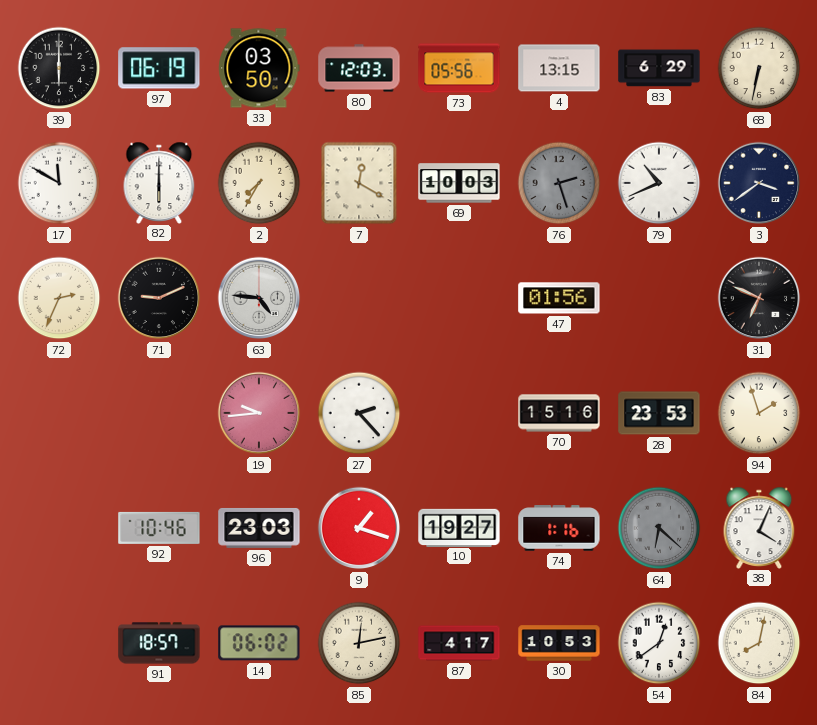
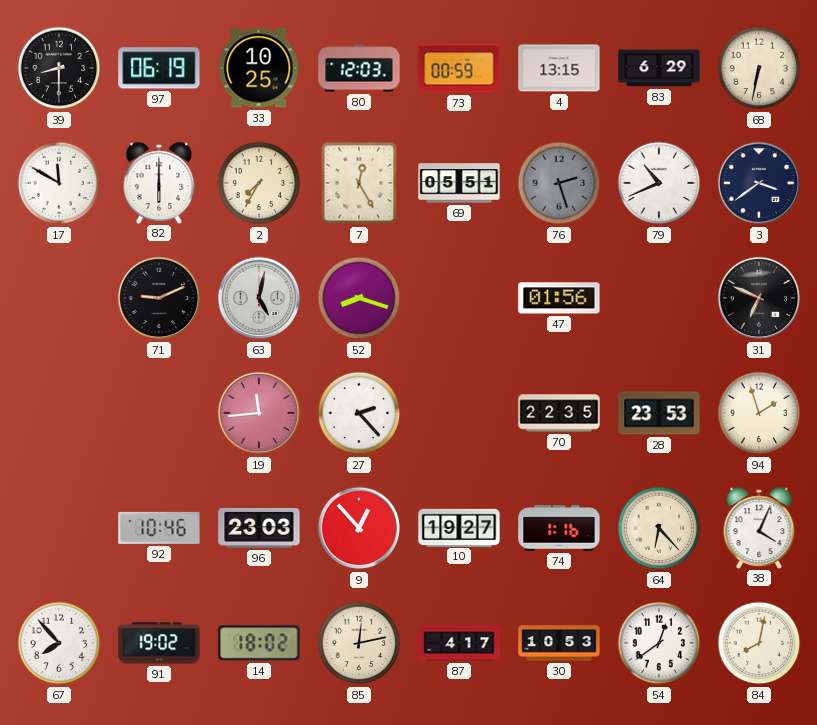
39: 6:00 -> 8:30
33: 03:50 -> 10:25
73: 05:56 -> 00:59
7: 12:20 -> 12:25
69: 10:03 -> 05:51
72: 2:34 -> none
63: 4:46 -> 5:02
52: none -> 8:18
19: 9:44 -> 11:44
70: 15:16 -> 22:35
9: 1:18 -> 12:53
64: 6:22 -> 6:23
64 dial: grey -> cream
67: none -> 7:53
91: 18:57 -> 19:02
14: 06:02 -> 18:02
